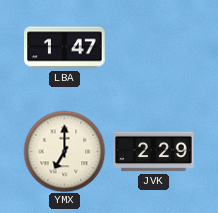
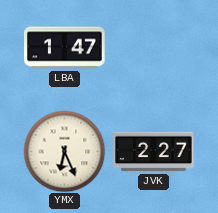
YMX: 7:00 -> 6:26
JVK: 2:29 -> 2:27
